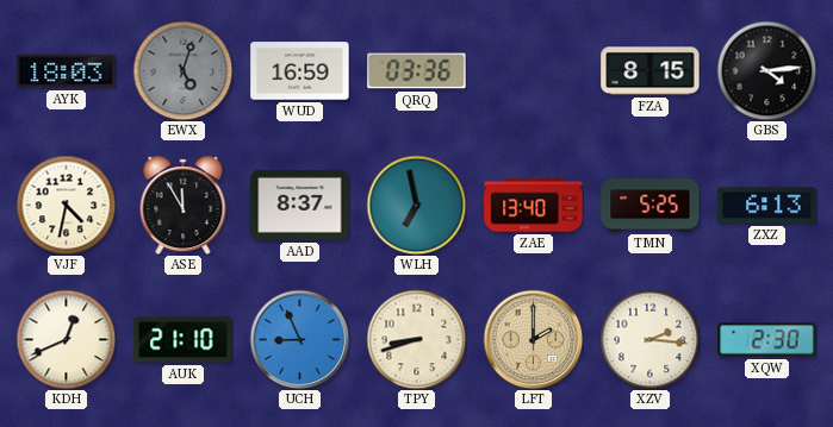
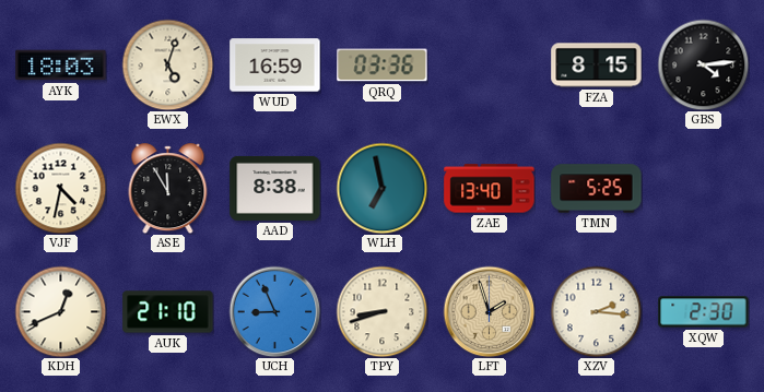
EWX dial: grey -> cream
AAD: 8:37 -> 8:38
ZXZ: 6:13 -> none
LFT: 2:00 -> 1:57
